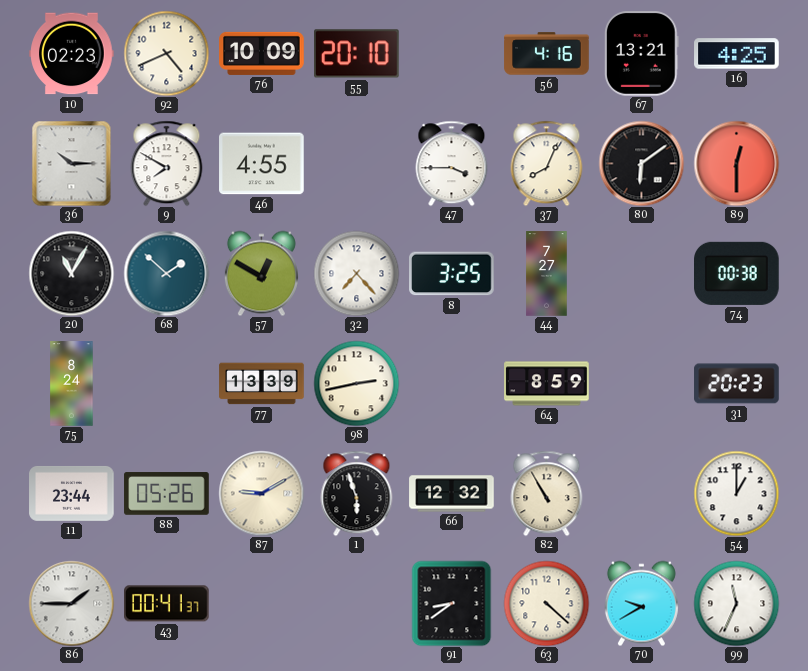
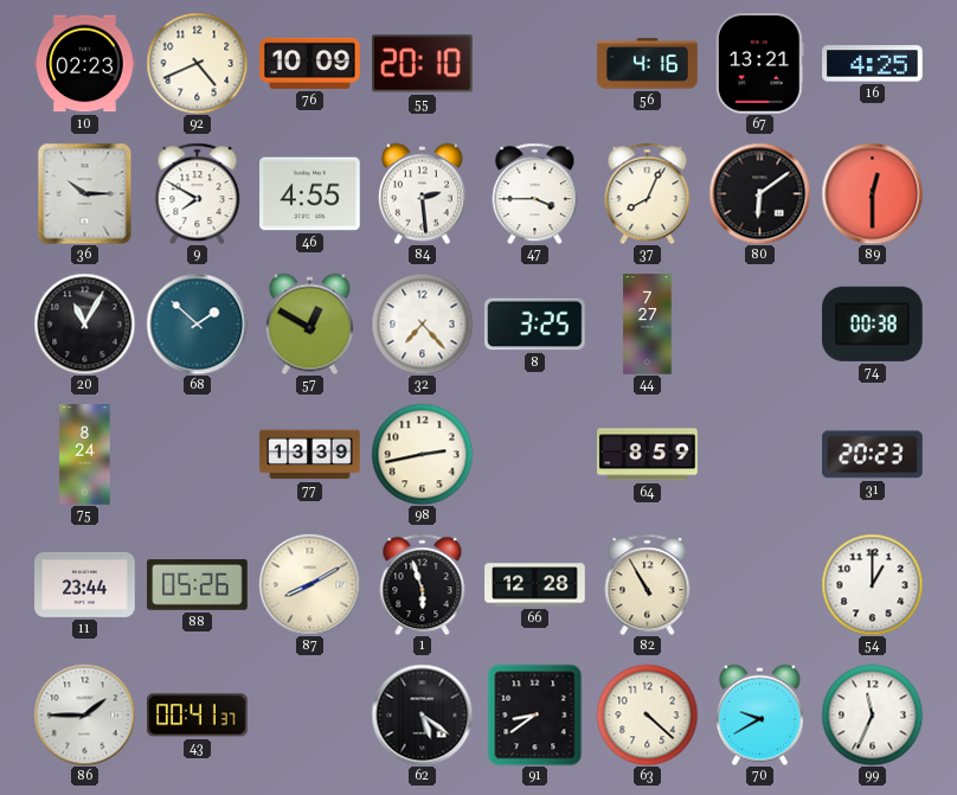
84: none -> 2:29
87: 9:10 -> 8:10
66: 12:32 -> 12:28
62: none -> 5:21
